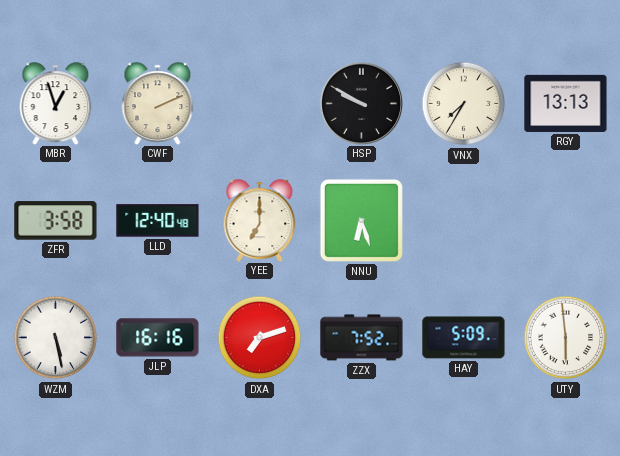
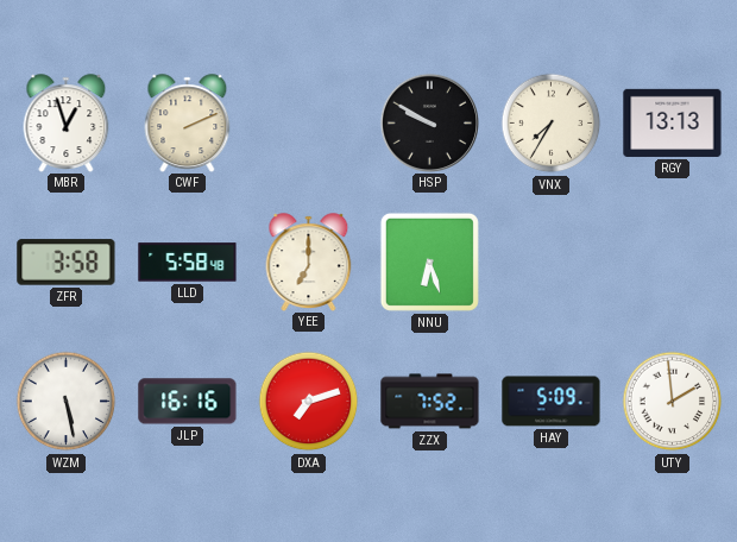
LLD: 12:40 -> 5:58
UTY: 5:59 -> 1:59
